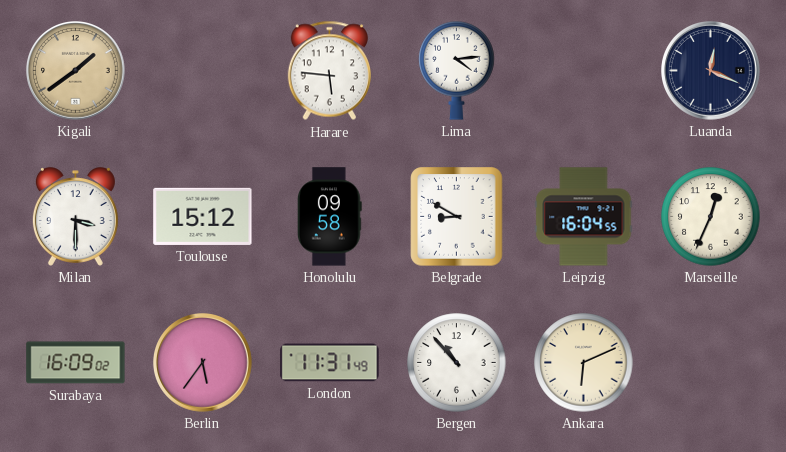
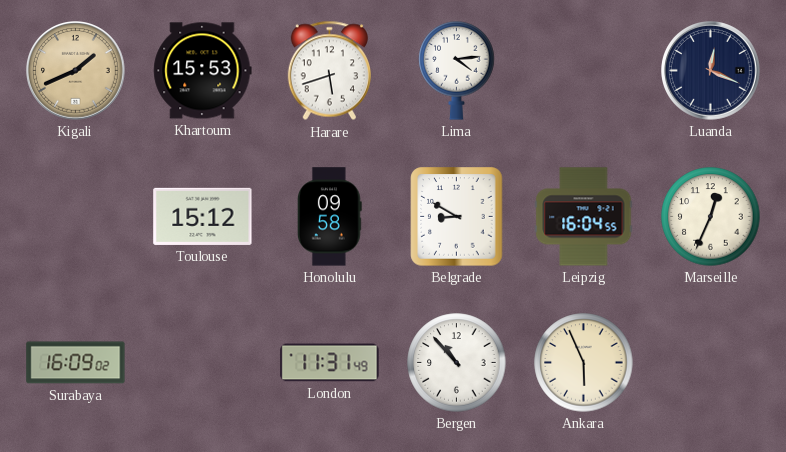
Kigali: 1:39 -> 1:41
Khartoum: none -> 15:53
Harare: 5:46 -> 5:42
Milan: 3:30 -> none
Berlin: 5:36 -> none
Ankara: 6:11 -> 5:56
